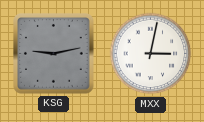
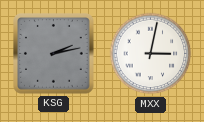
KSG: 9:13 -> 2:13
